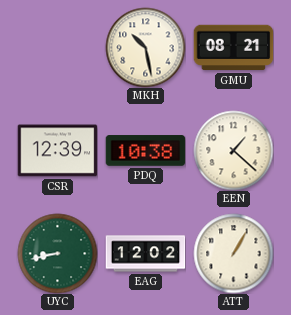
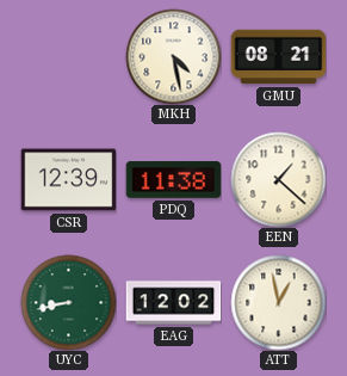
MKH: 10:28 -> 4:28
PDQ: 10:38 -> 11:38
ATT: 1:05 -> 12:58
